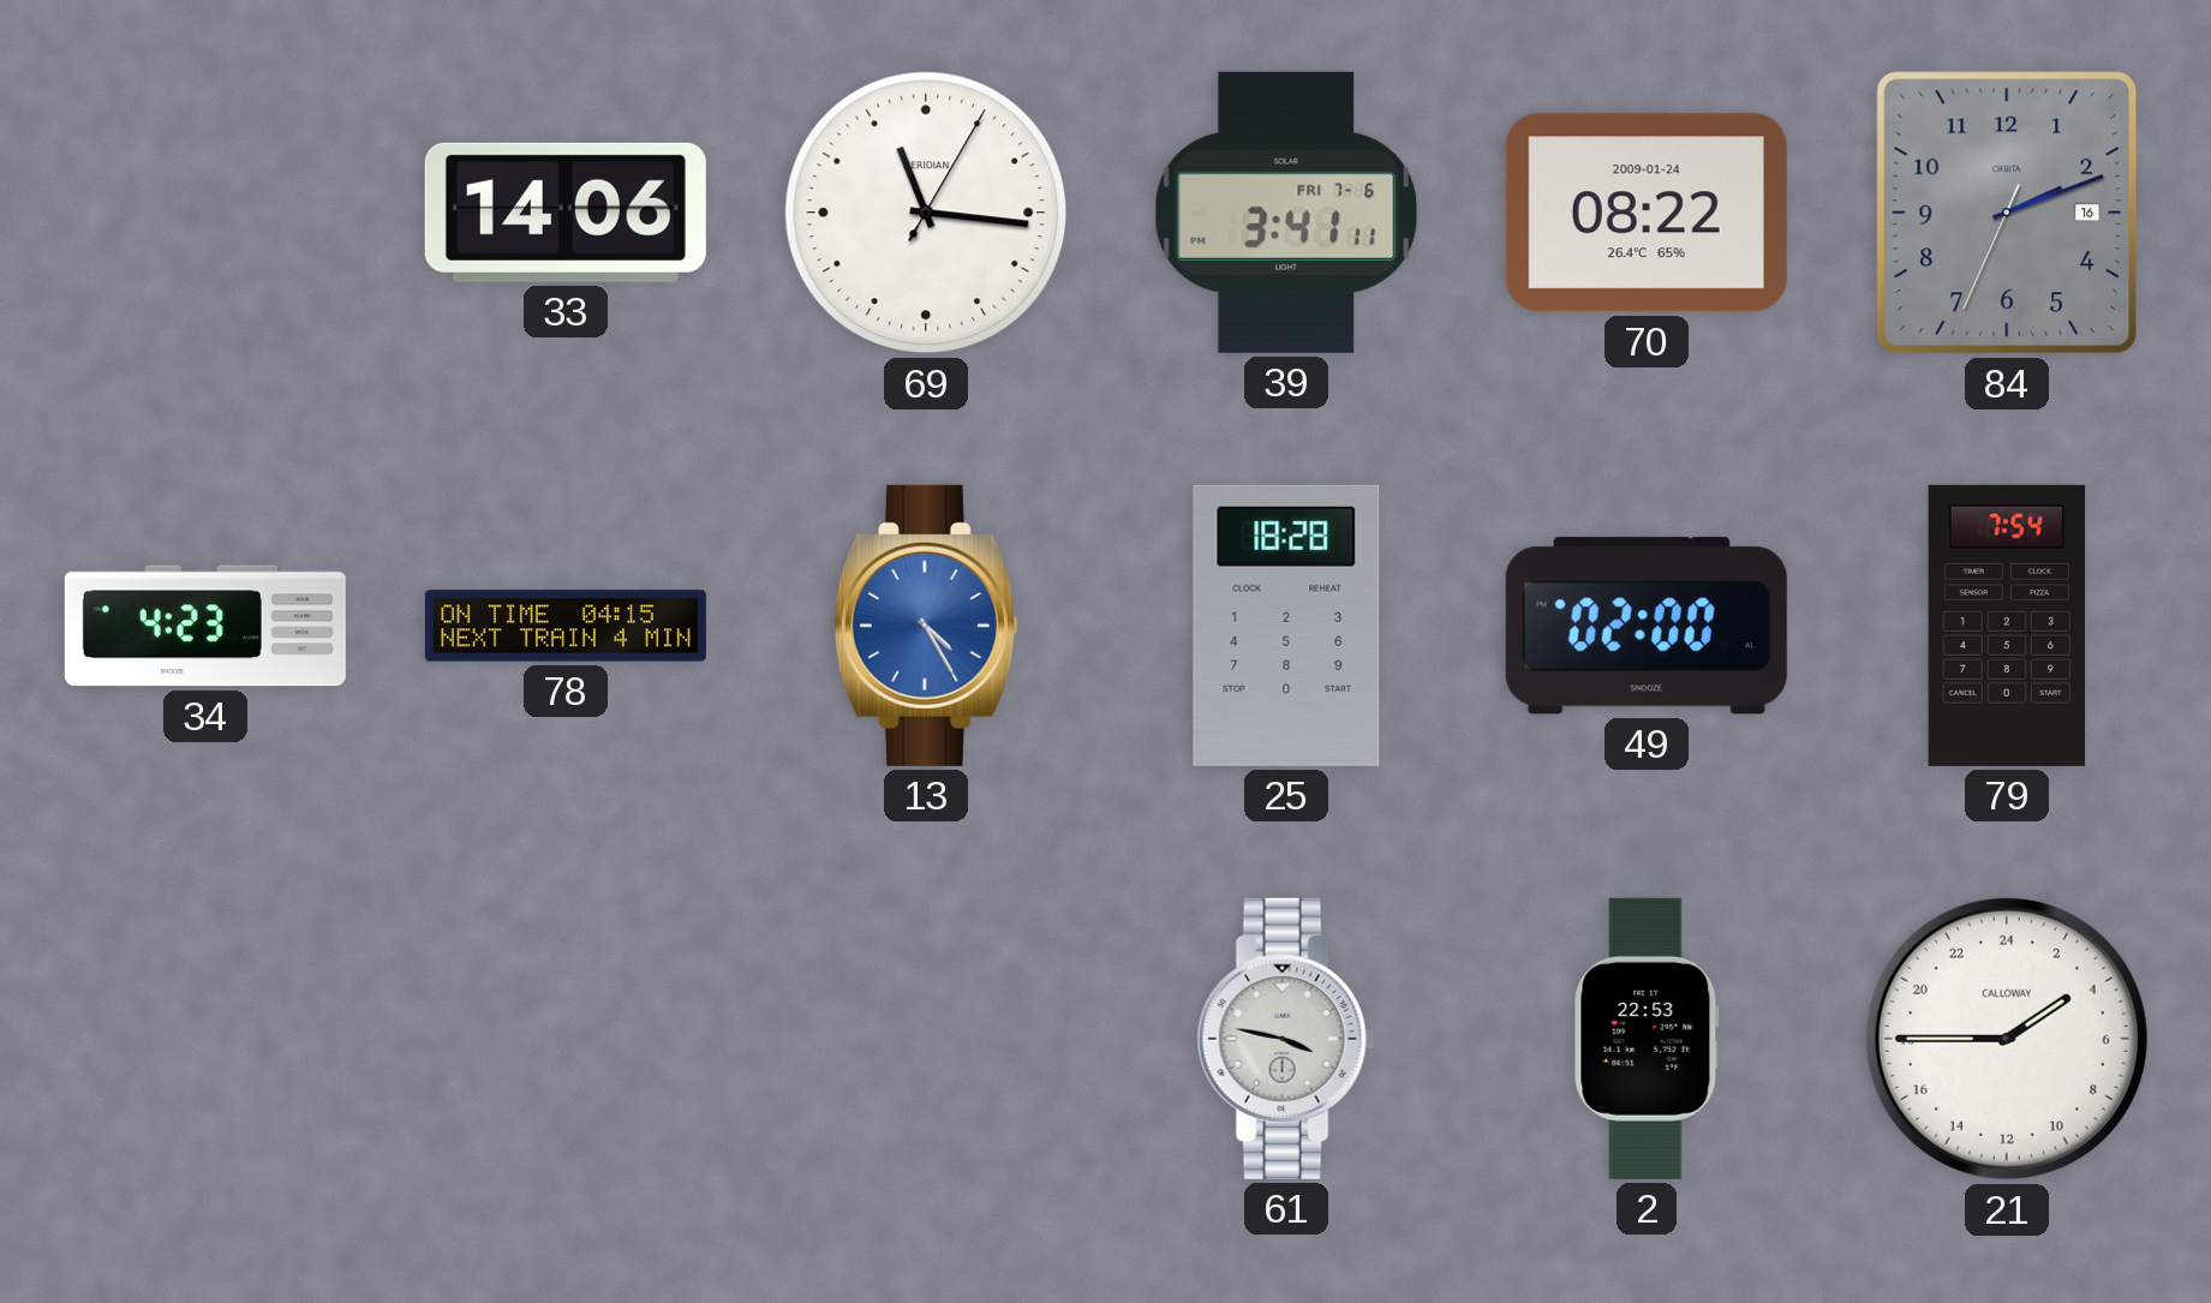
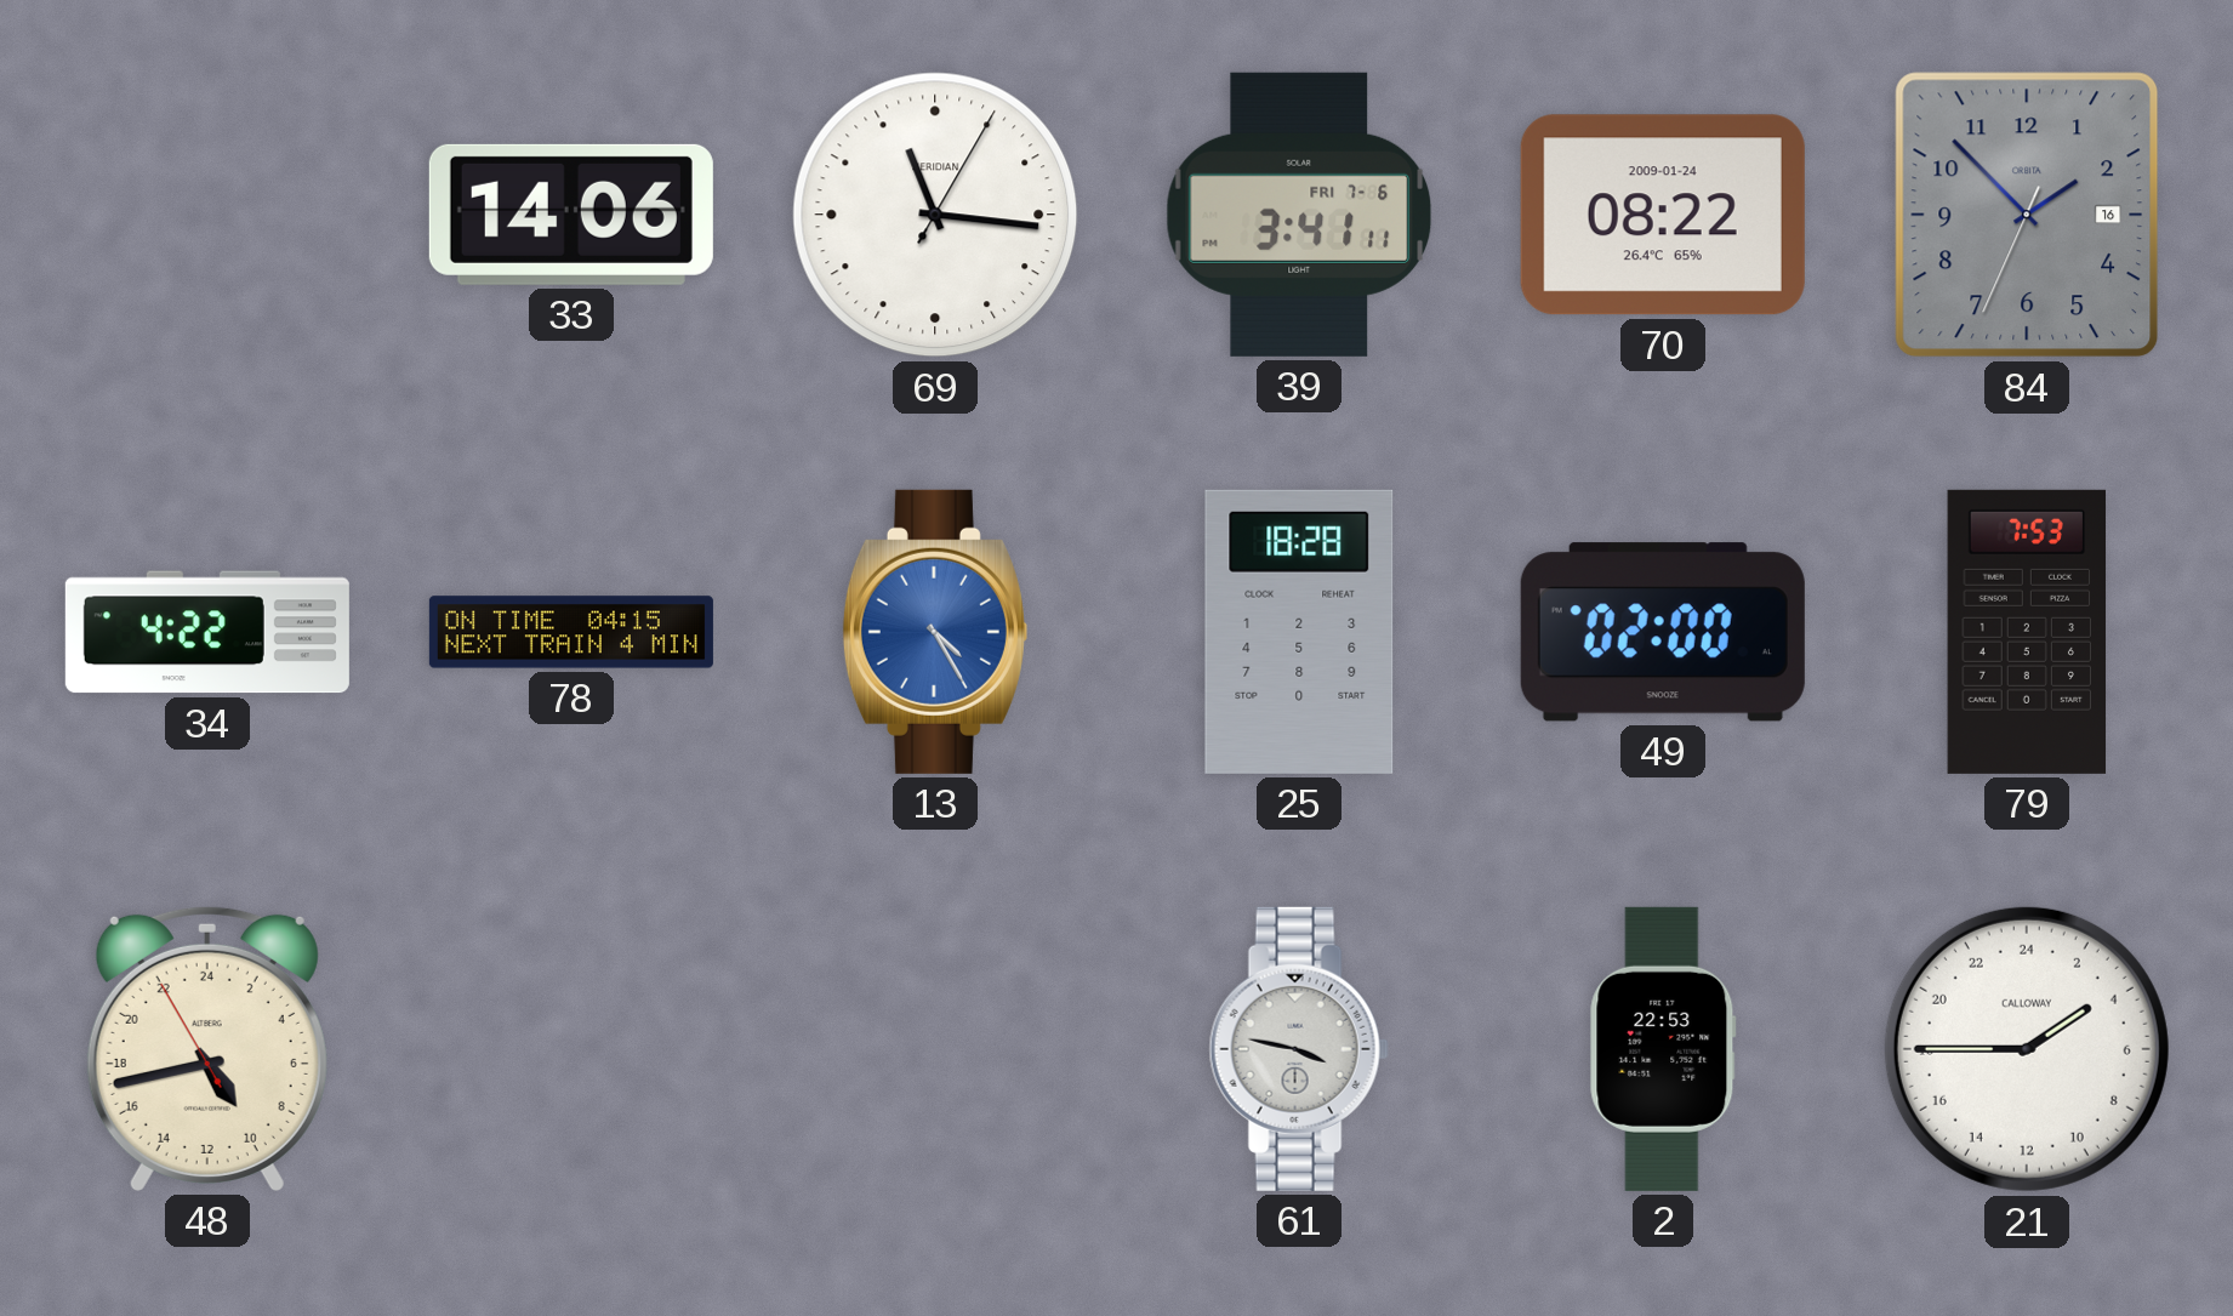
84: 2:11 -> 1:52
34: 4:23 -> 4:22
79: 7:54 -> 7:53
48: none -> 9:42
